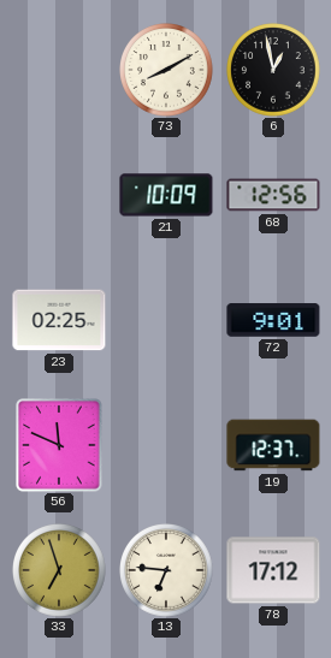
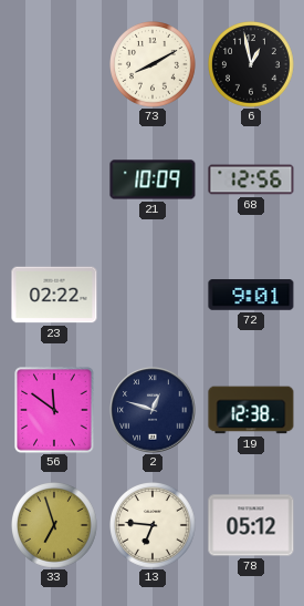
23: 02:25 -> 02:22
56: 11:49 -> 11:51
2: none -> 12:48
19: 12:37 -> 12:38
78: 17:12 -> 05:12
